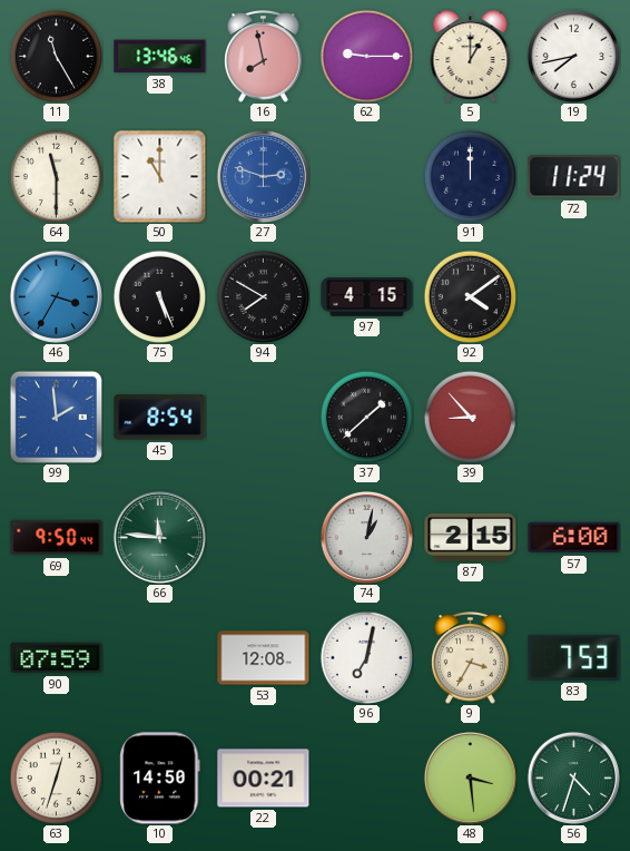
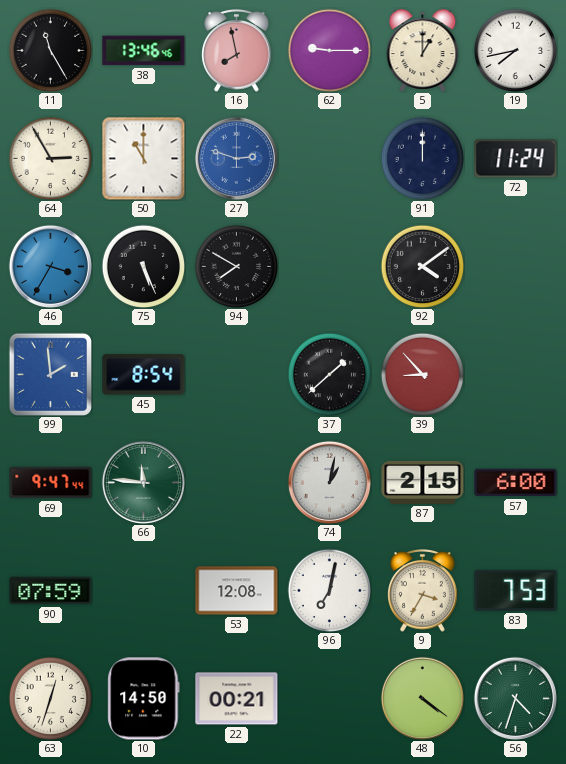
64: 11:30 -> 2:55
97: 4:15 -> none
69: 9:50 -> 9:47
48: 3:29 -> 4:21
